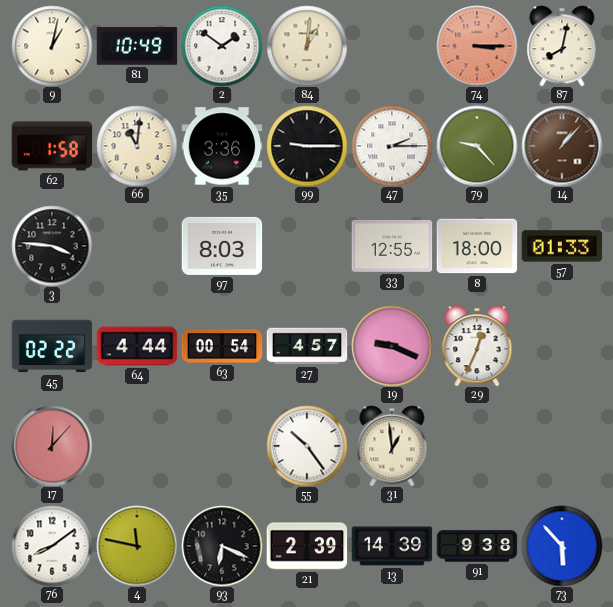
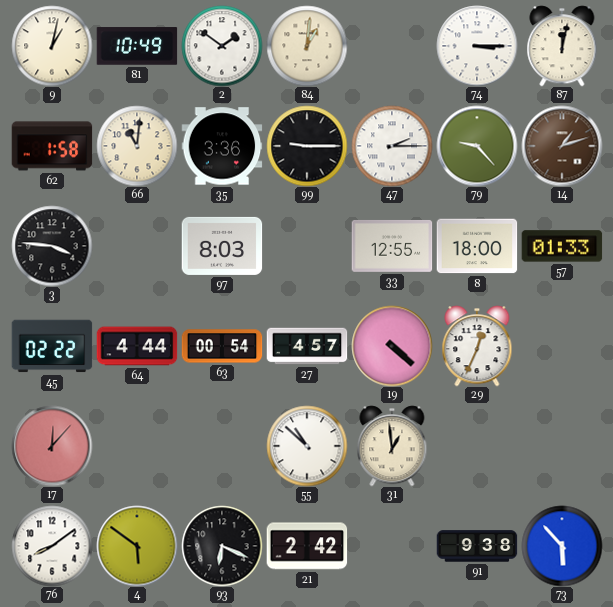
74 dial: salmon -> white
87: 8:02 -> 12:02
14: 1:07 -> 1:12
19: 9:19 -> 4:22
55: 10:24 -> 10:52
4: 11:47 -> 5:51
21: 2:39 -> 2:42
13: 14:39 -> none
